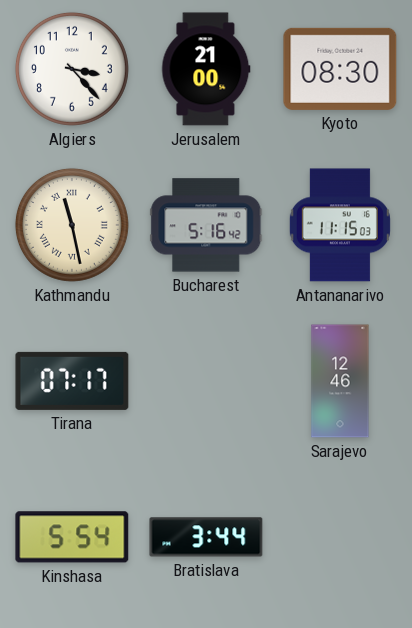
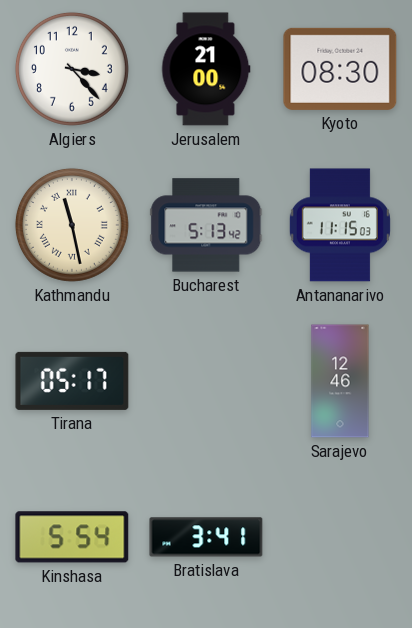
Bucharest: 5:16 -> 5:13
Tirana: 07:17 -> 05:17
Bratislava: 3:44 -> 3:41
